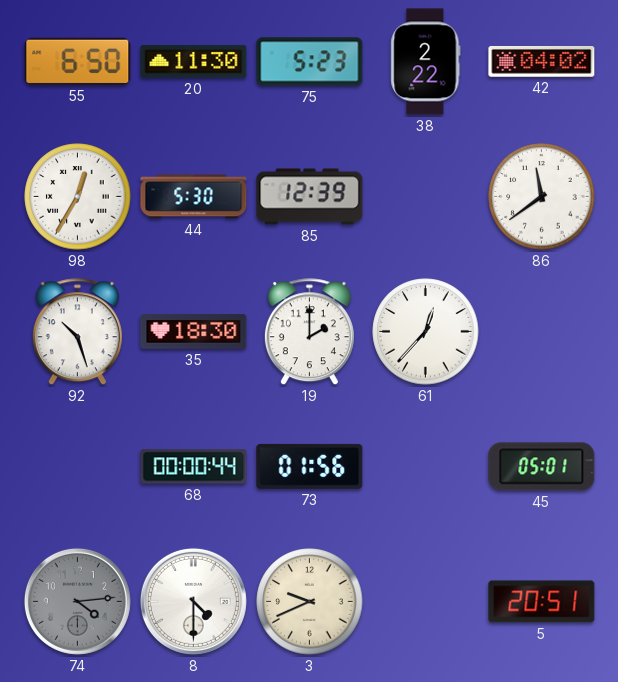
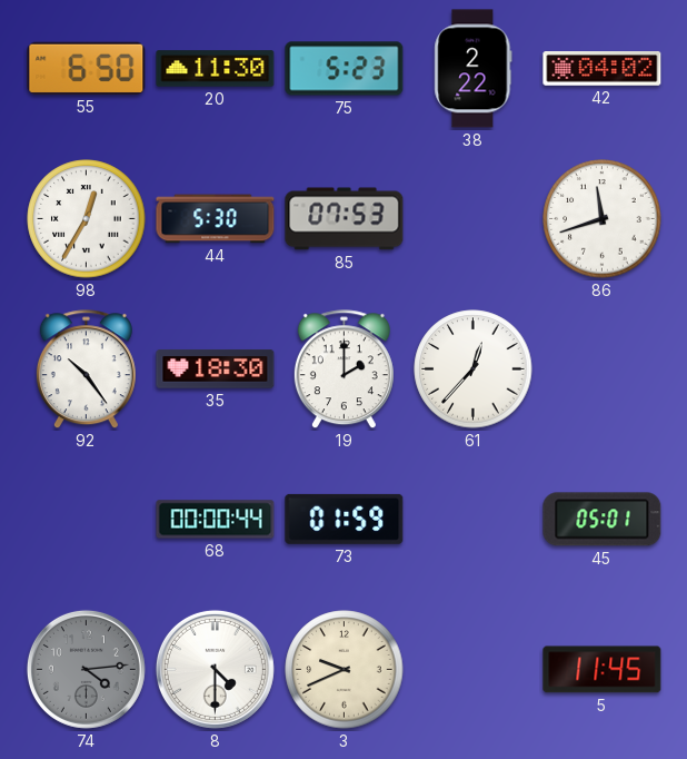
85: 12:39 -> 07:53
86: 11:39 -> 11:42
92: 10:27 -> 10:24
73: 01:56 -> 01:59
5: 20:51 -> 11:45
